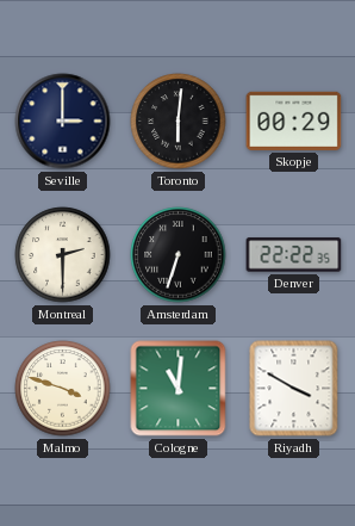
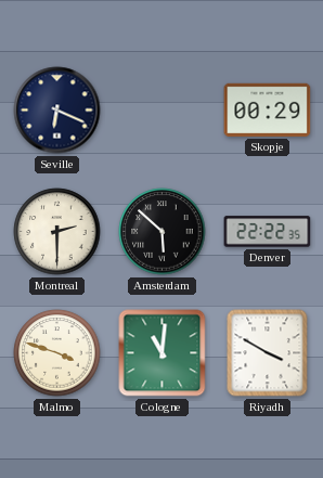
Seville: 3:00 -> 6:19
Toronto: 6:01 -> none
Amsterdam: 6:33 -> 5:52
